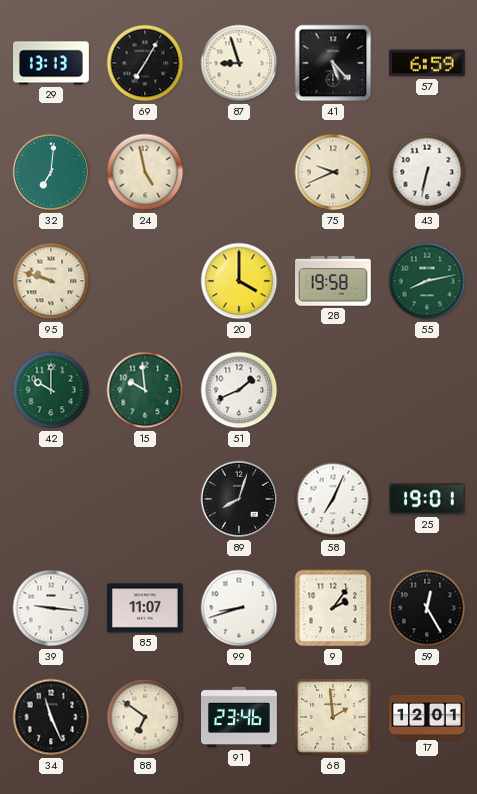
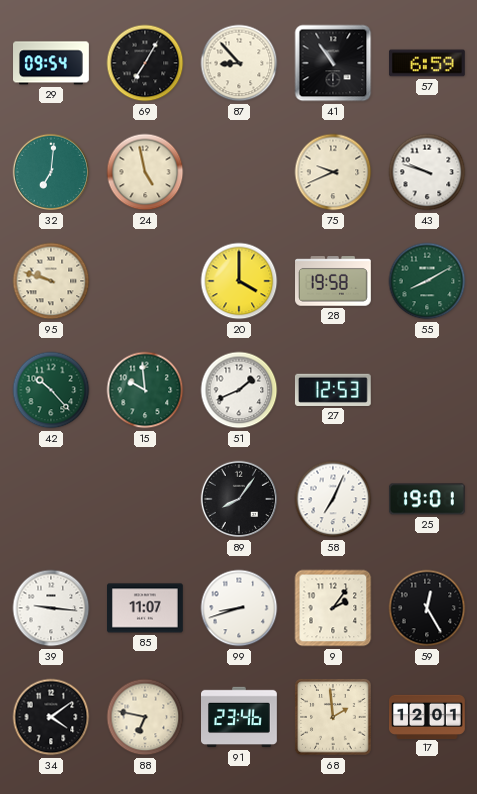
29: 13:13 -> 09:54
87: 8:57 -> 8:53
41: 5:23 -> 10:54
43: 6:32 -> 9:48
55: 8:13 -> 8:10
42: 10:00 -> 10:23
27: none -> 12:53
89: 8:03 -> 8:06
34: 11:26 -> 4:09
88: 6:51 -> 6:47
